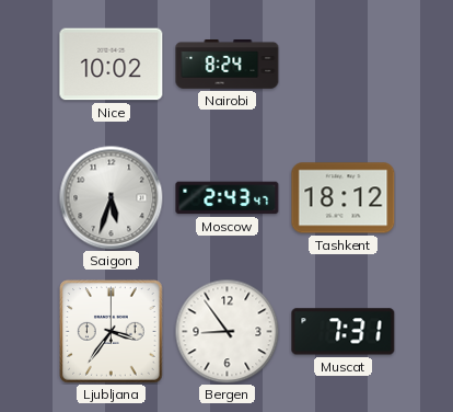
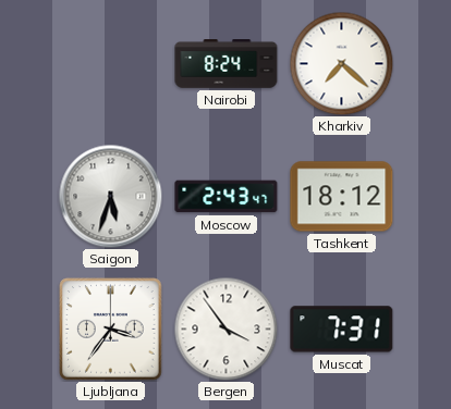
Nice: 10:02 -> none
Kharkiv: none -> 7:22
Bergen: 8:54 -> 3:54
